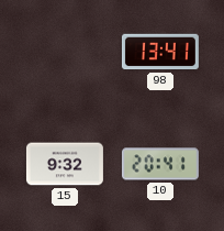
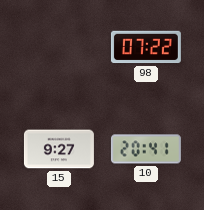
98: 13:41 -> 07:22
15: 9:32 -> 9:27
